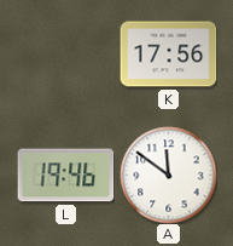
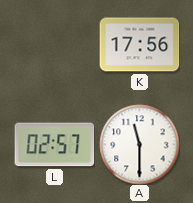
L: 19:46 -> 02:57
A: 11:51 -> 11:30
